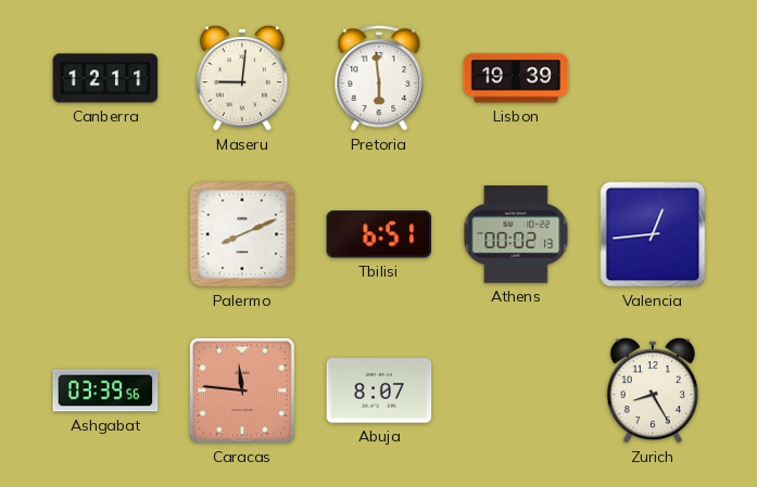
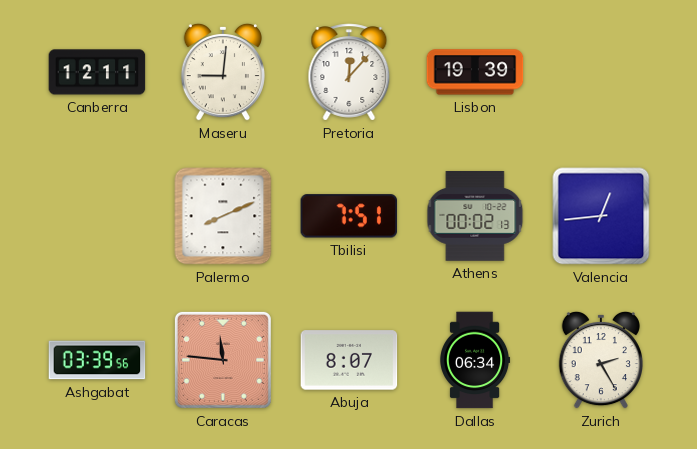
Pretoria: 5:59 -> 12:07
Tbilisi: 6:51 -> 7:51
Dallas: none -> 06:34
Zurich: 8:25 -> 2:25
